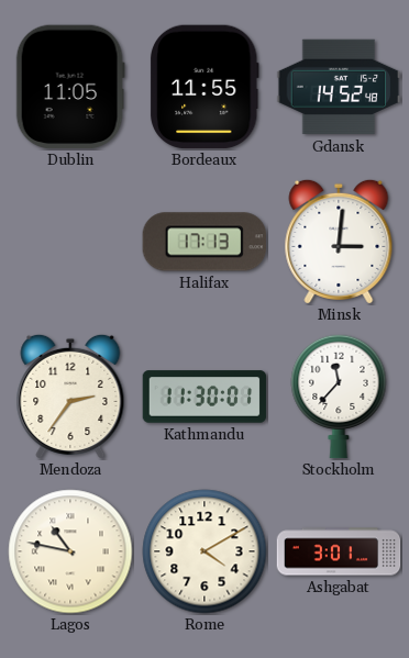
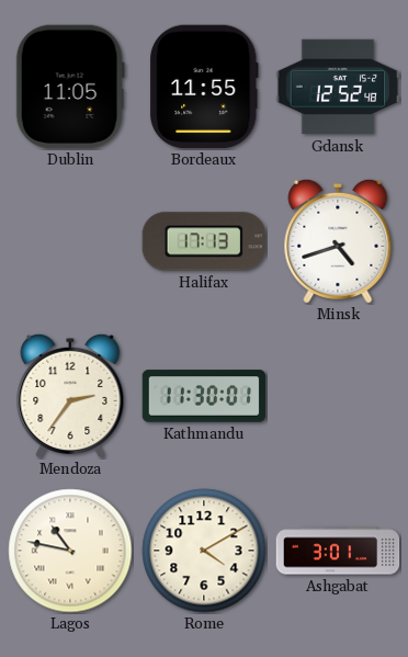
Gdansk: 14:52 -> 12:52
Minsk: 3:01 -> 4:42
Stockholm: 11:37 -> none
